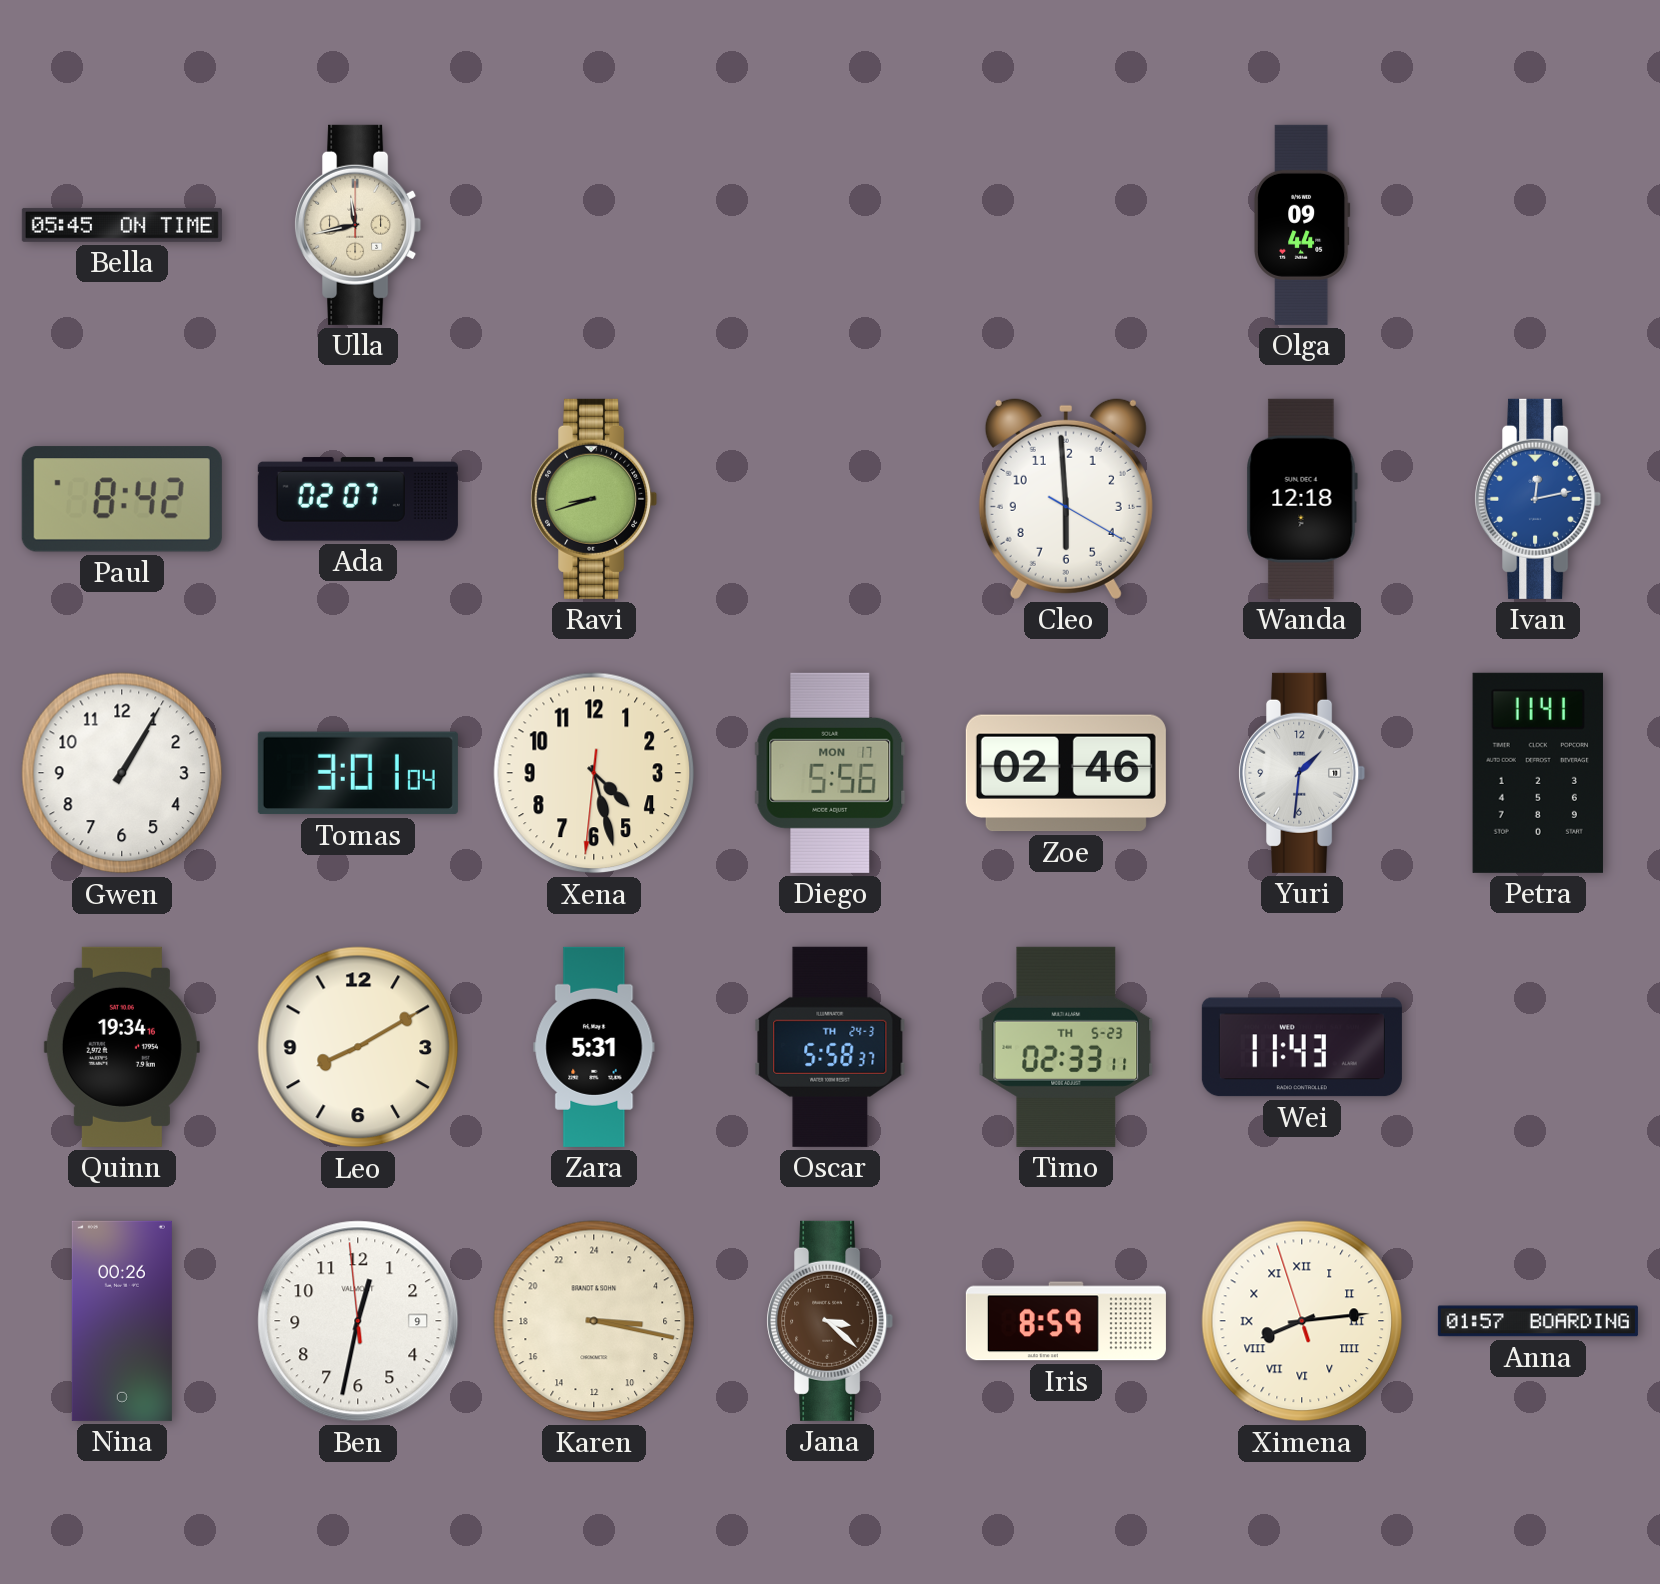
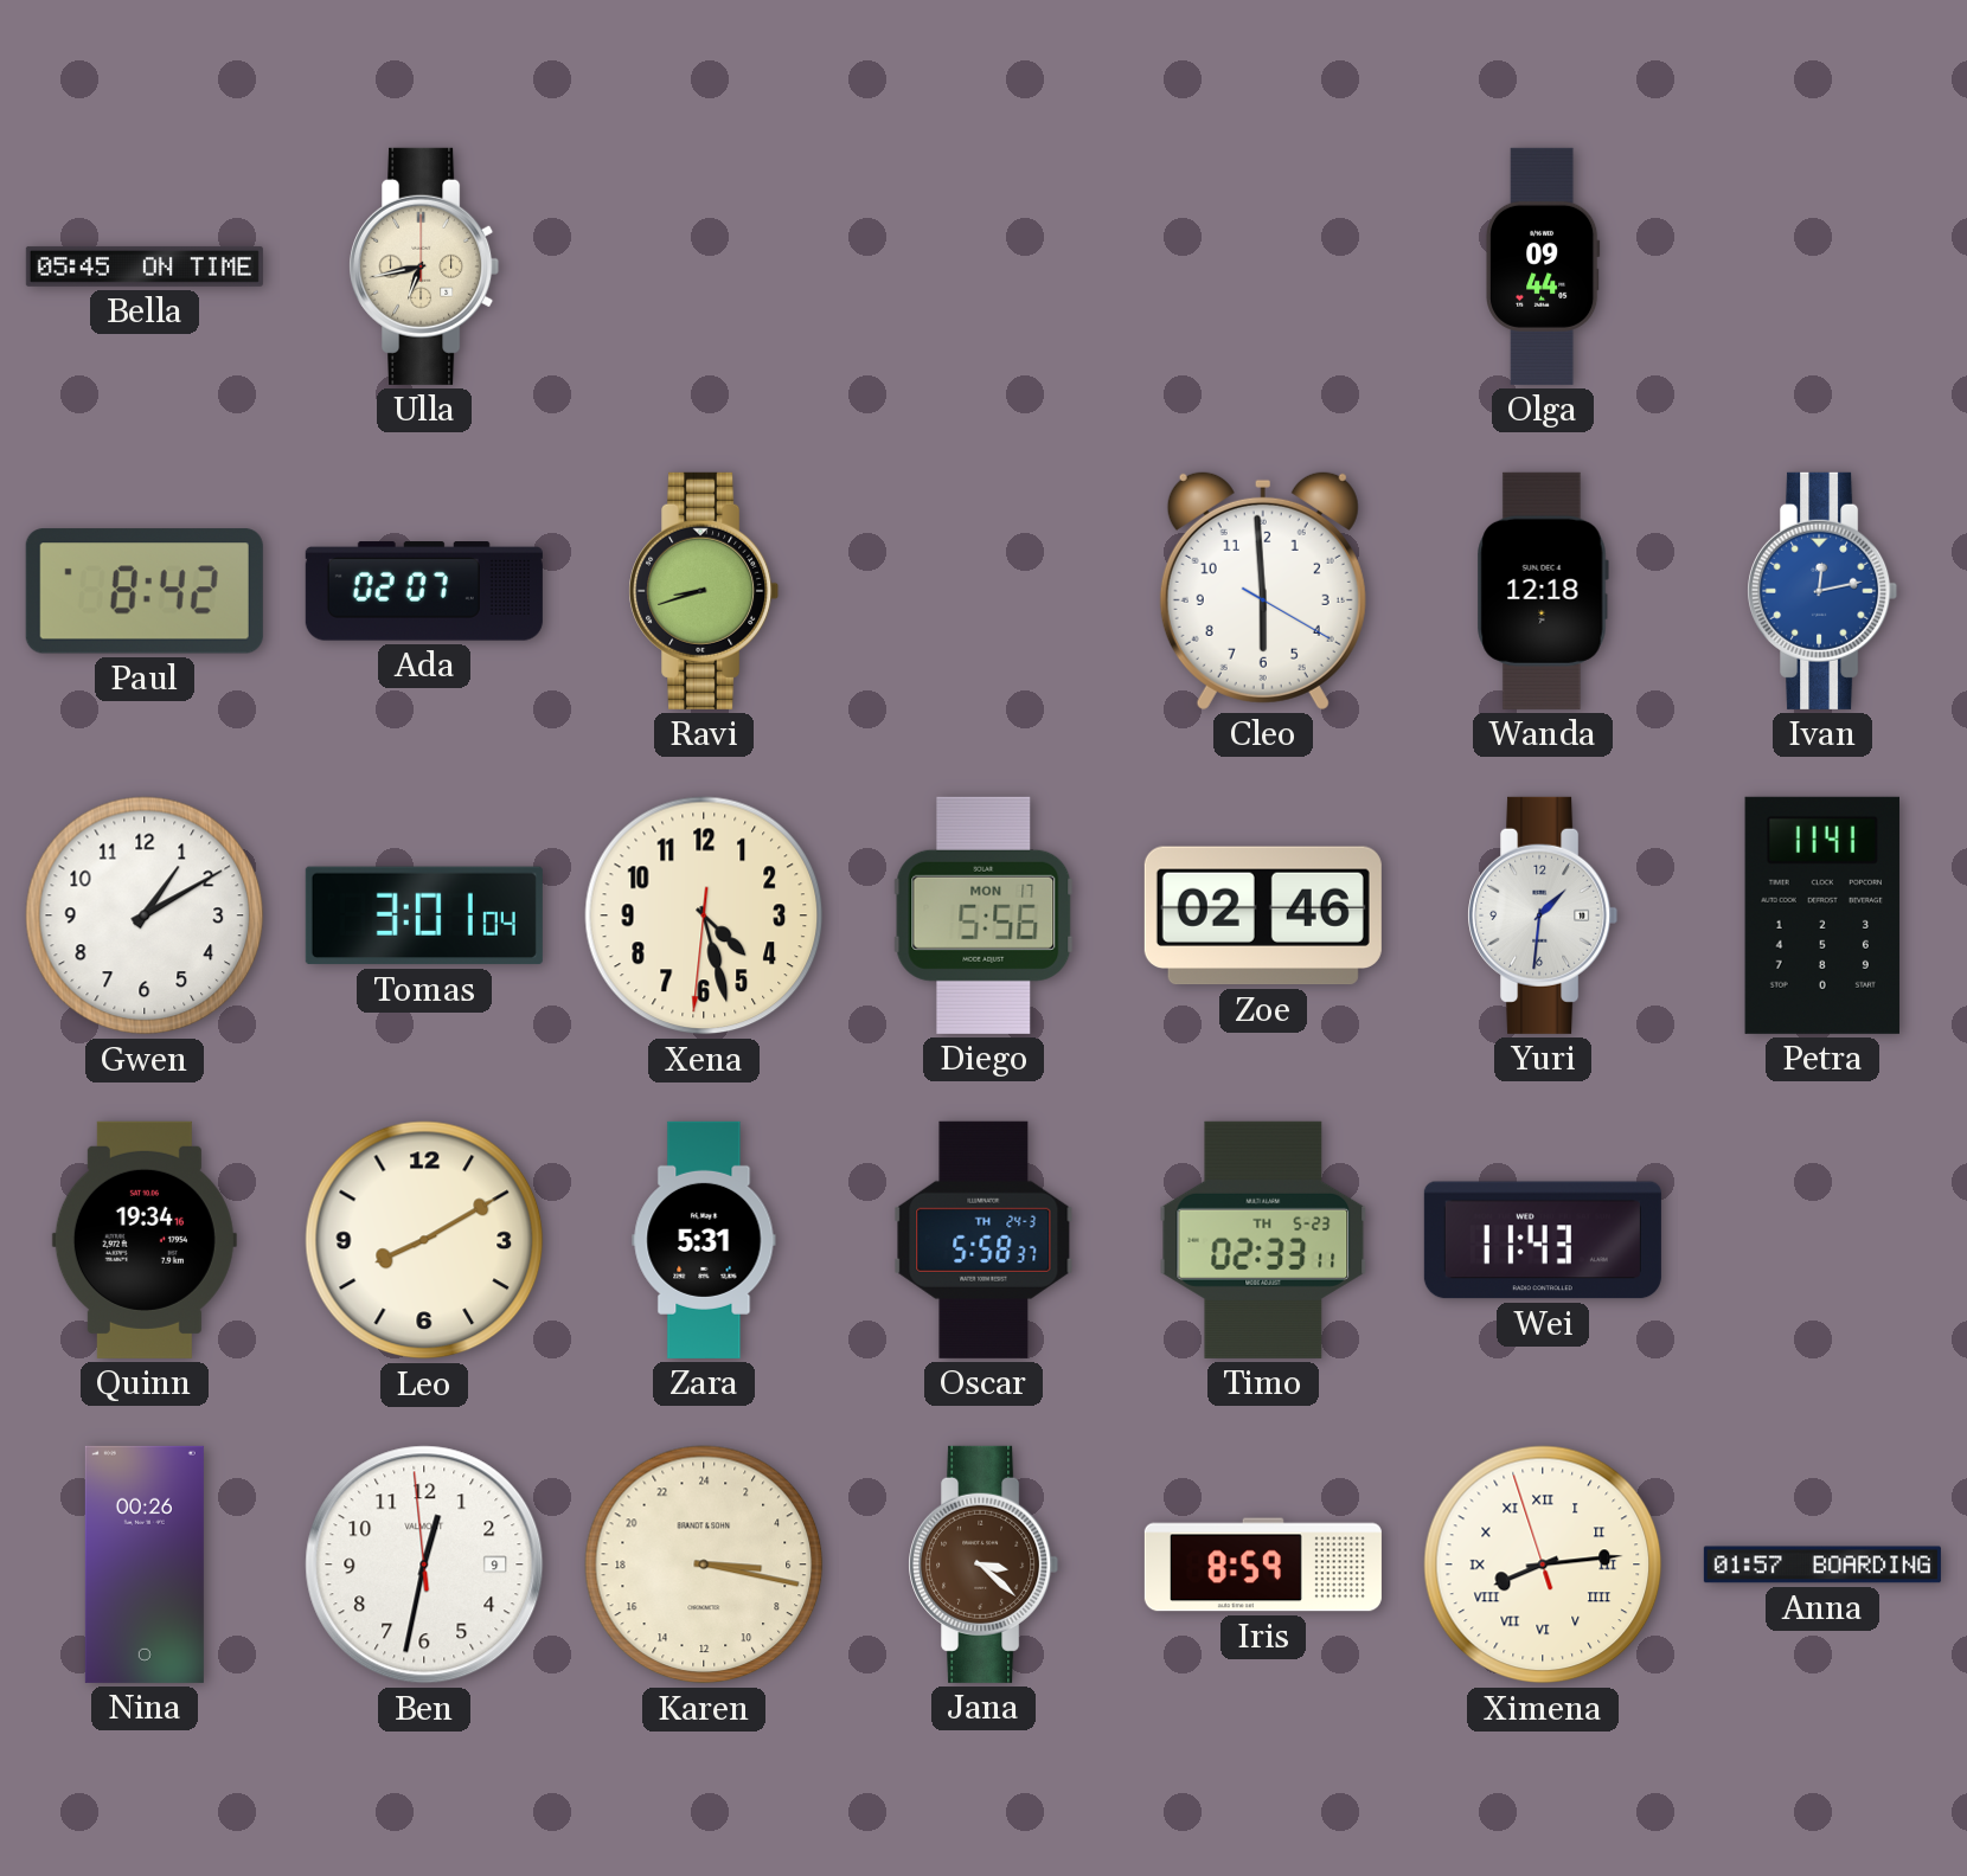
Ulla: 11:43 -> 6:43
Gwen: 1:05 -> 1:10
